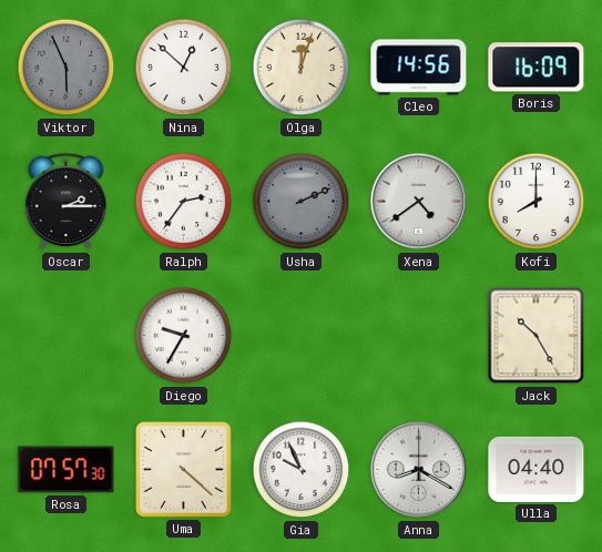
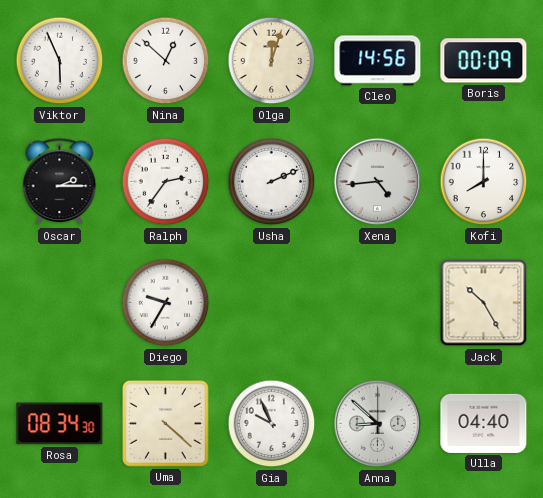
Viktor dial: grey -> white
Boris: 16:09 -> 00:09
Usha dial: grey -> white
Xena: 4:39 -> 4:44
Rosa: 07:57 -> 08:34
Anna: 8:20 -> 8:52
